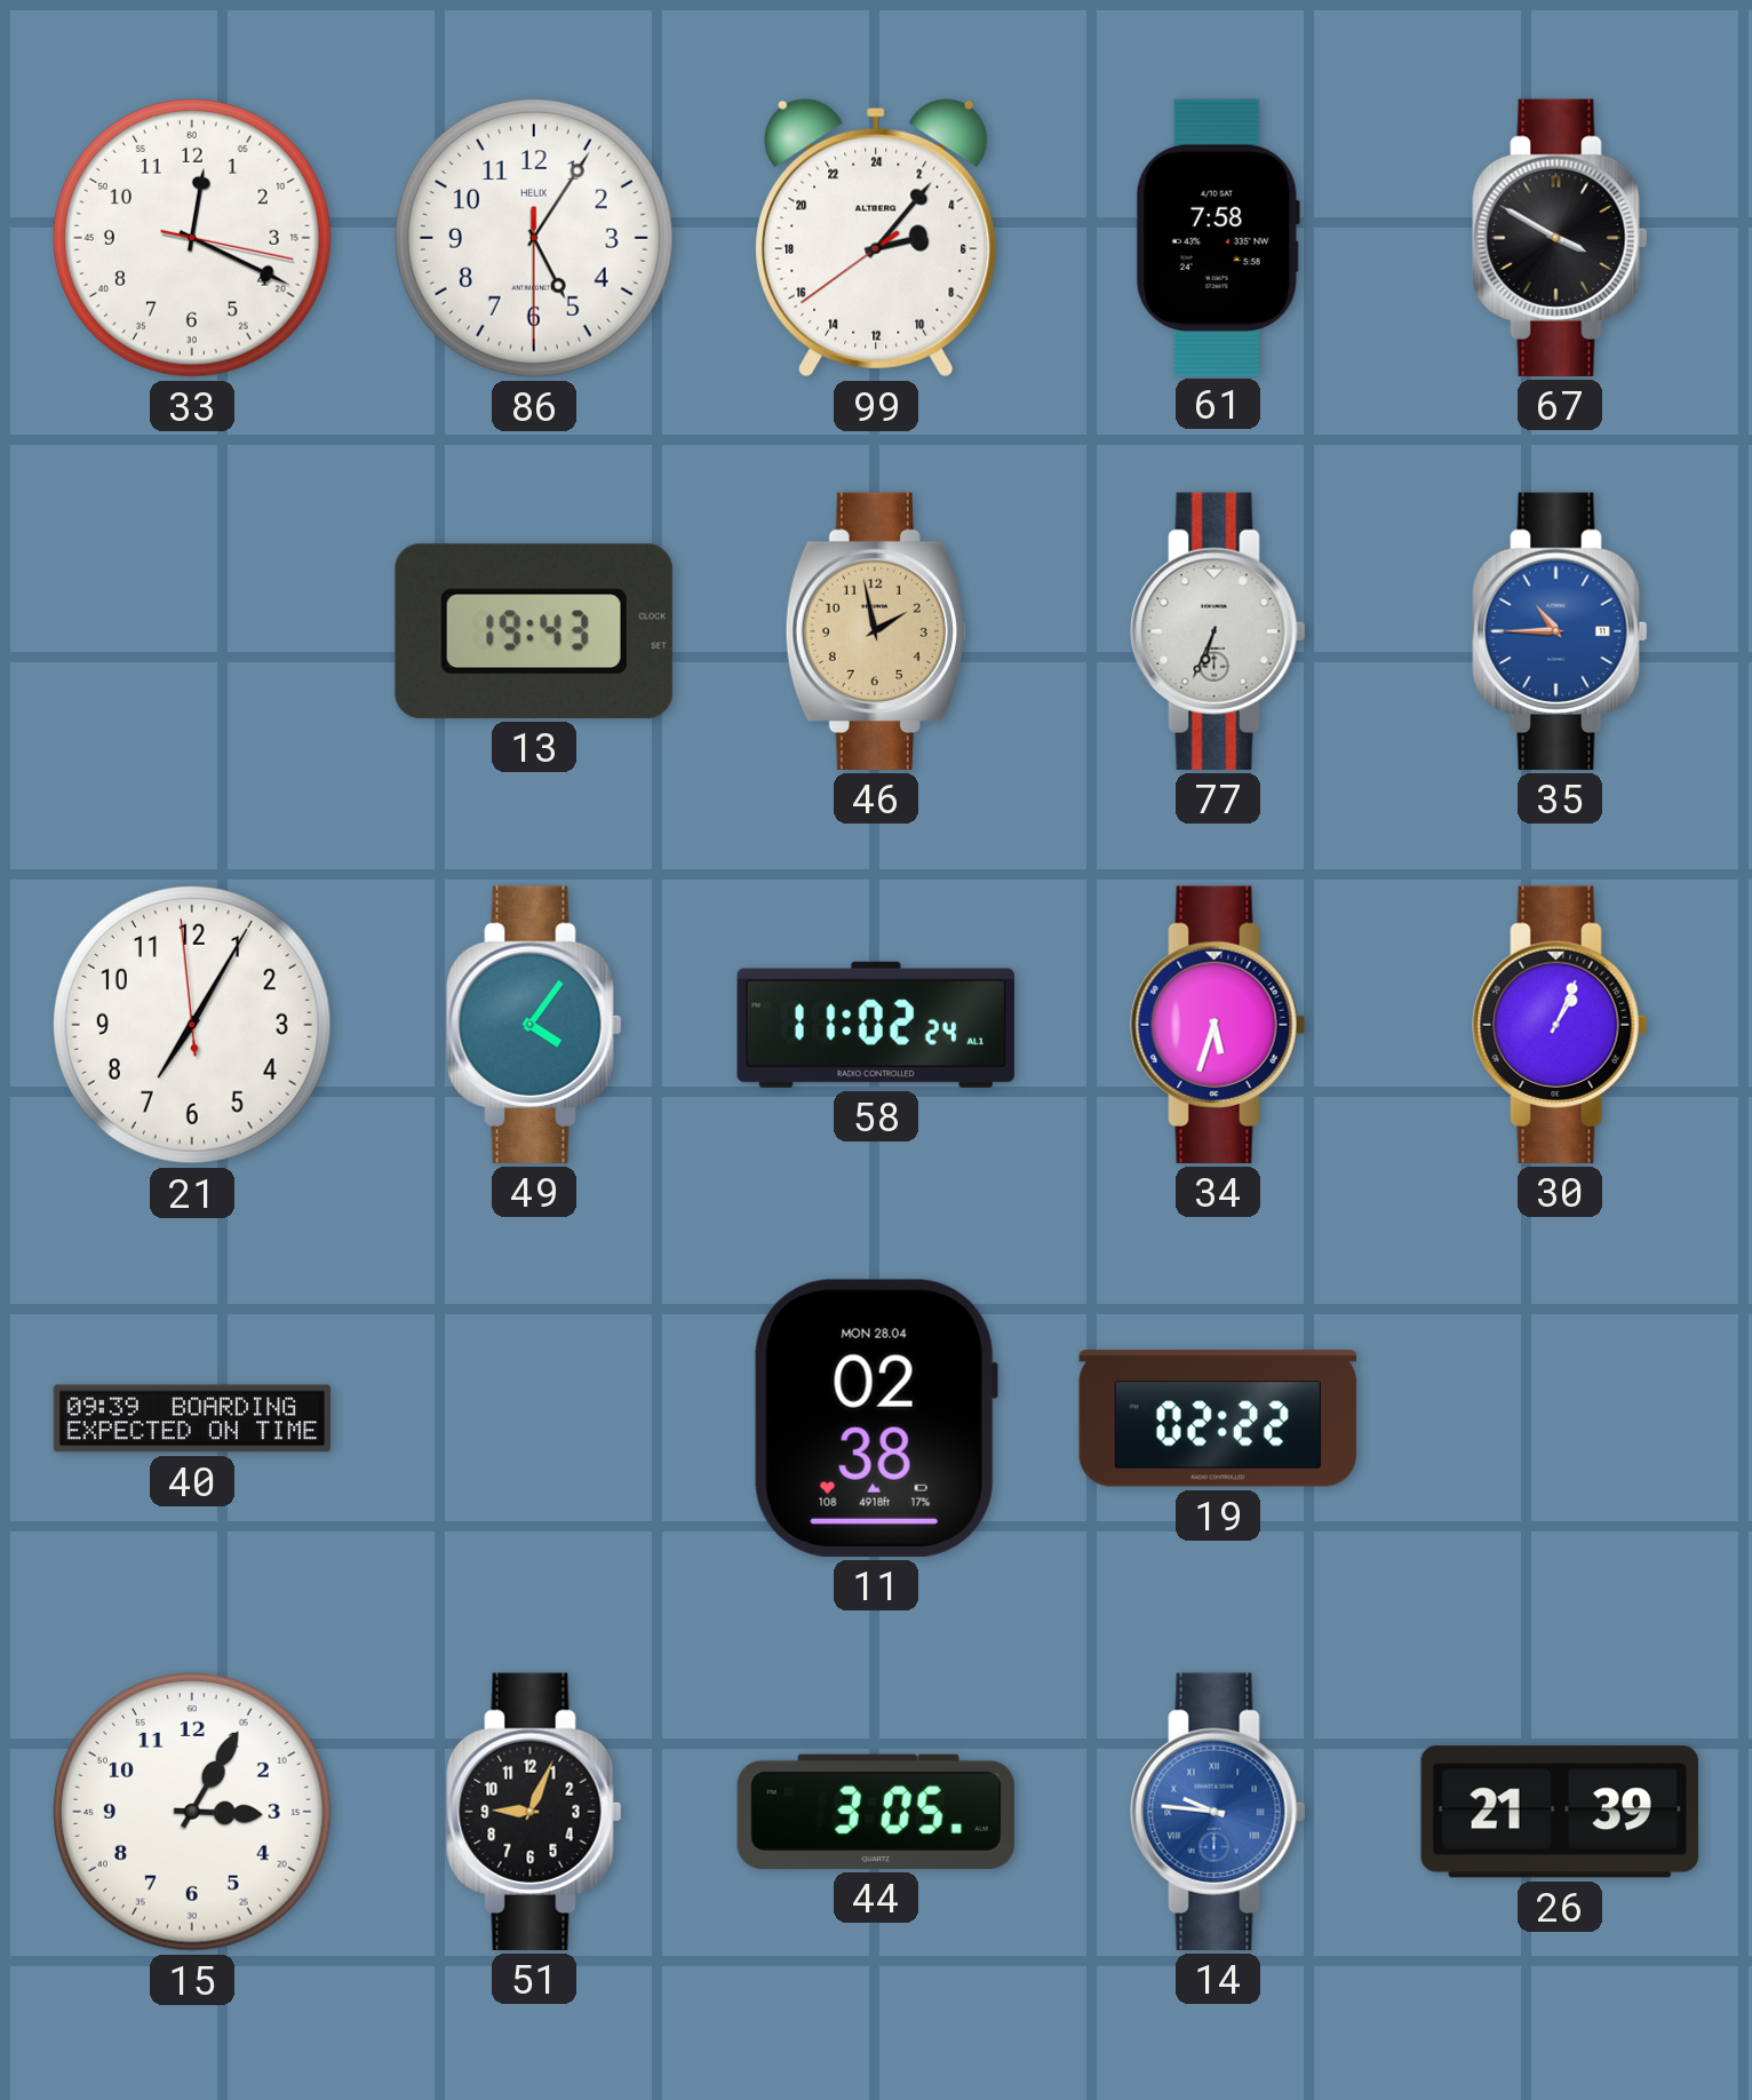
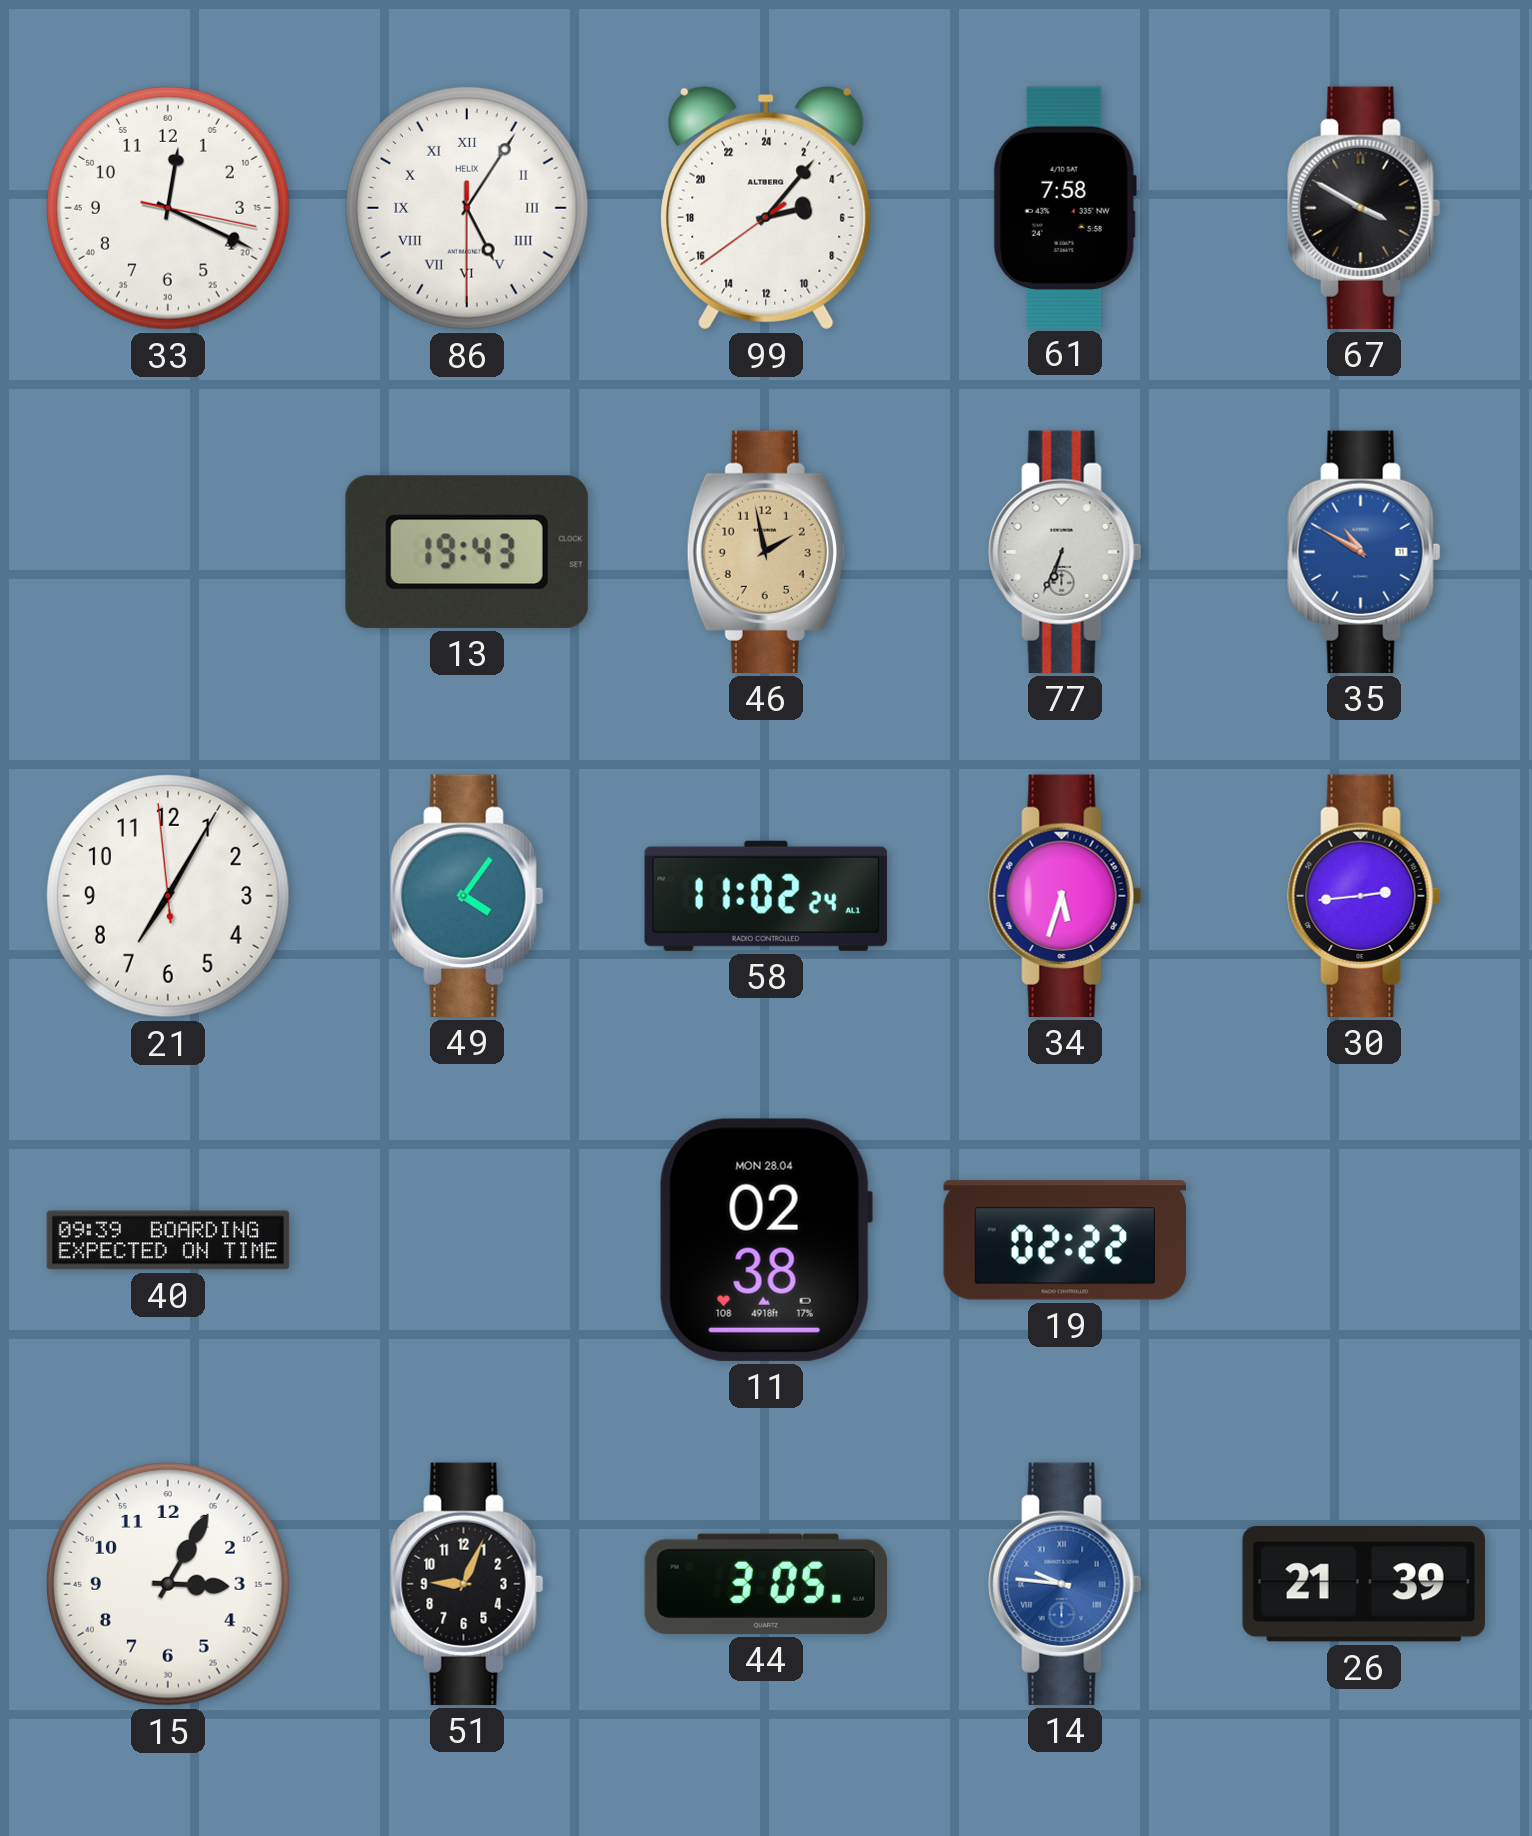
86 numerals: Arabic -> Roman
35: 10:45 -> 10:50
30: 1:04 -> 2:44
